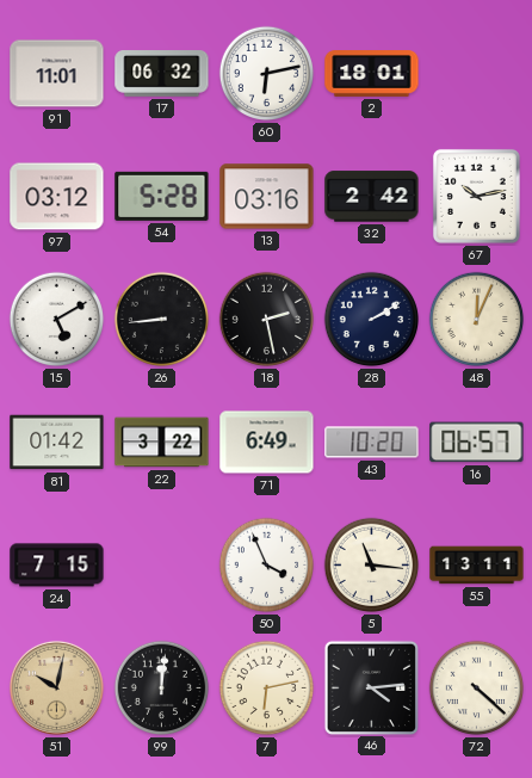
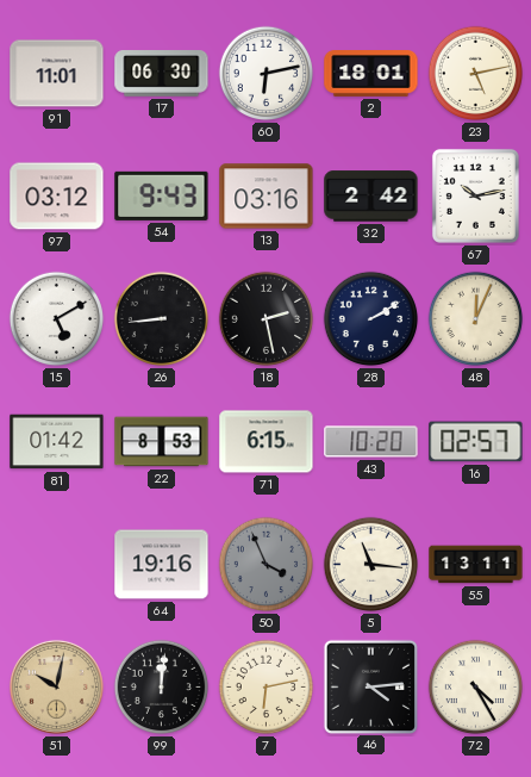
17: 06:32 -> 06:30
23: none -> 5:13
54: 5:28 -> 9:43
22: 3:22 -> 8:53
71: 6:49 -> 6:15
16: 06:57 -> 02:57
24: 7:15 -> none
64: none -> 19:16
50 dial: white -> grey
72: 4:22 -> 4:25
